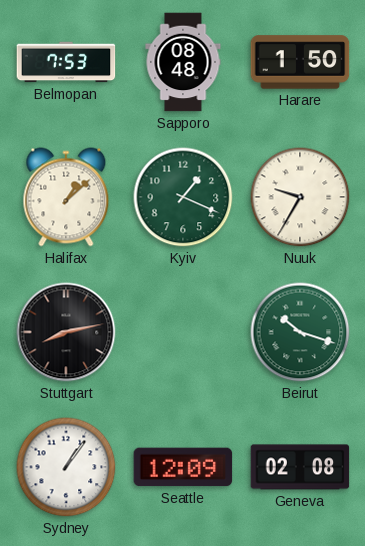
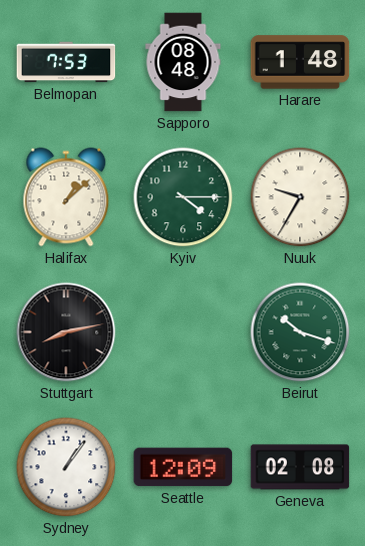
Harare: 1:50 -> 1:48
Kyiv: 1:19 -> 4:15
